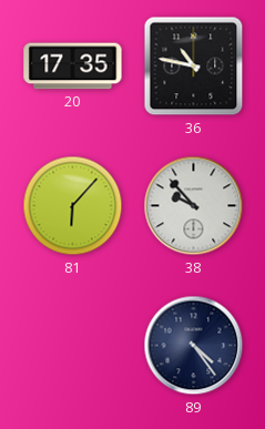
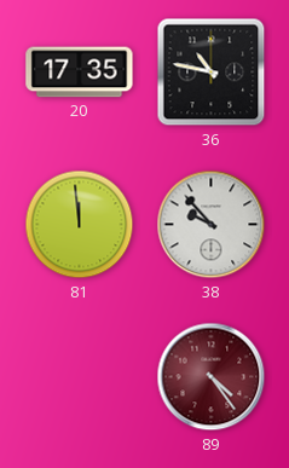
81: 6:07 -> 11:59
89 dial: navy -> burgundy
